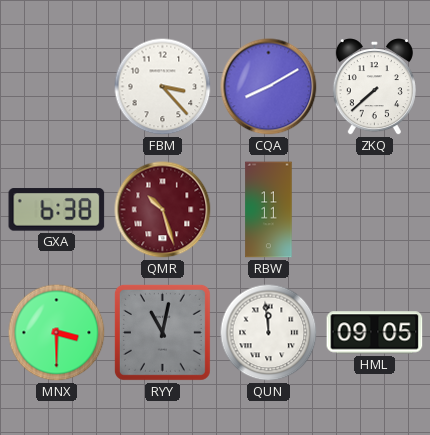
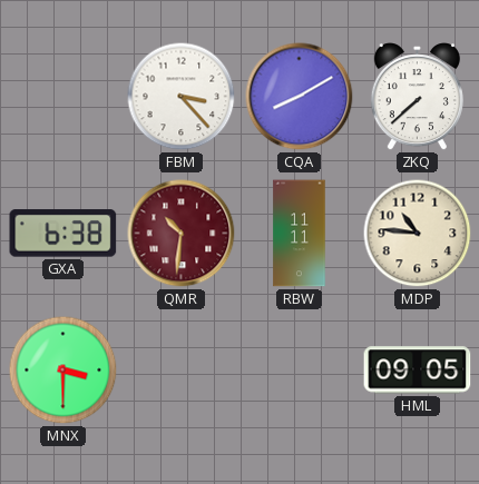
QMR: 10:27 -> 10:31
MDP: none -> 10:46
RYY: 11:02 -> none
QUN: 11:59 -> none
